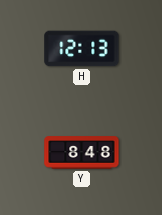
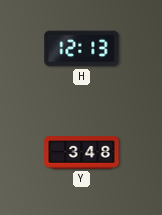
Y: 8:48 -> 3:48
